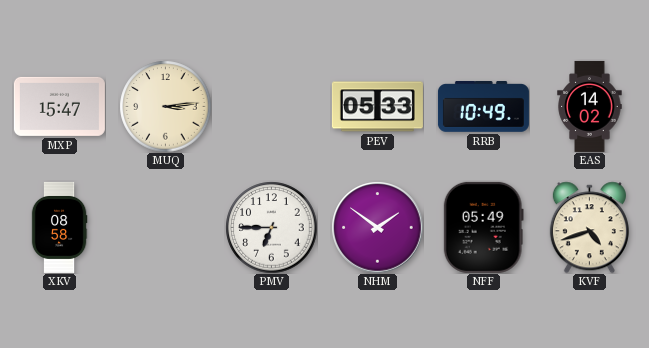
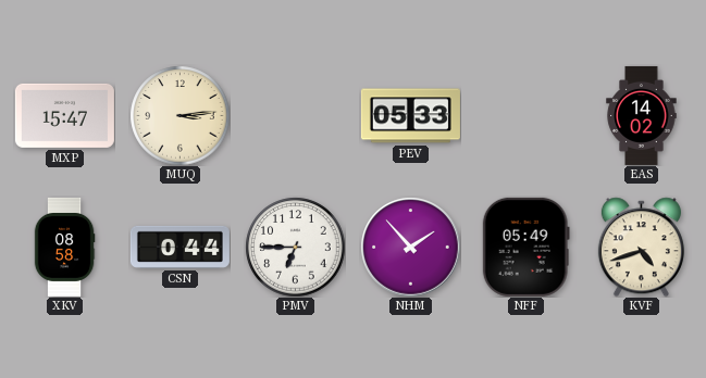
RRB: 10:49 -> none
CSN: none -> 0:44
NHM: 1:51 -> 1:53
